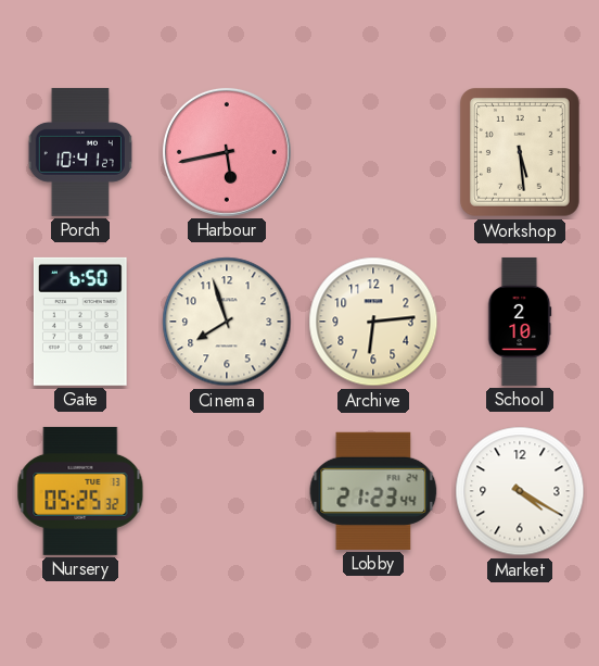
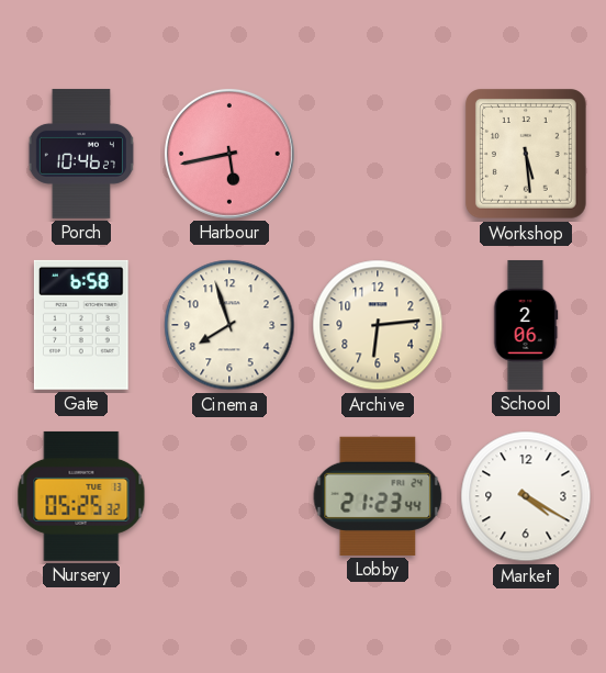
Porch: 10:41 -> 10:46
Gate: 6:50 -> 6:58
School: 2:10 -> 2:06
